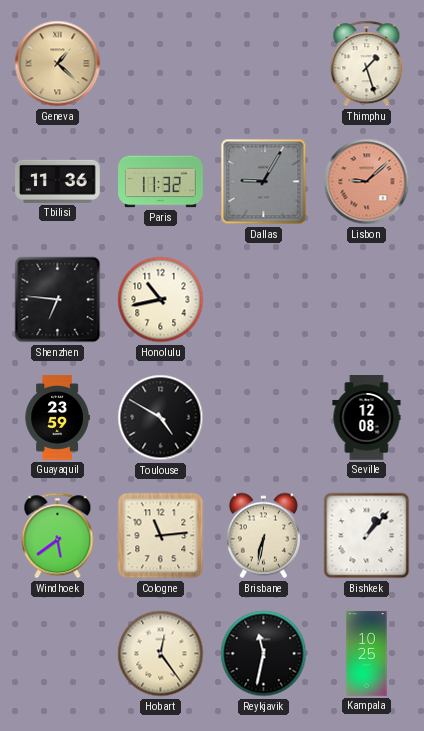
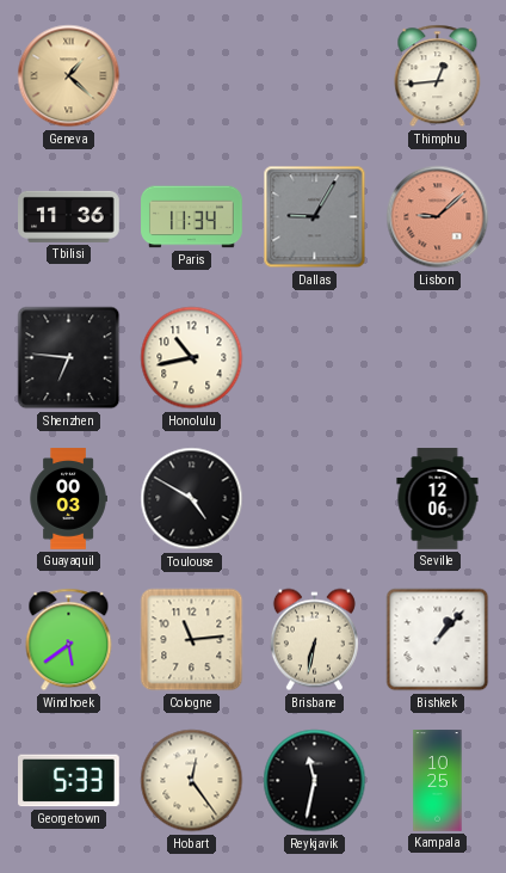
Thimphu: 1:27 -> 12:44
Paris: 11:32 -> 11:34
Guayaquil: 23:59 -> 00:03
Seville: 12:08 -> 12:06
Georgetown: none -> 5:33
